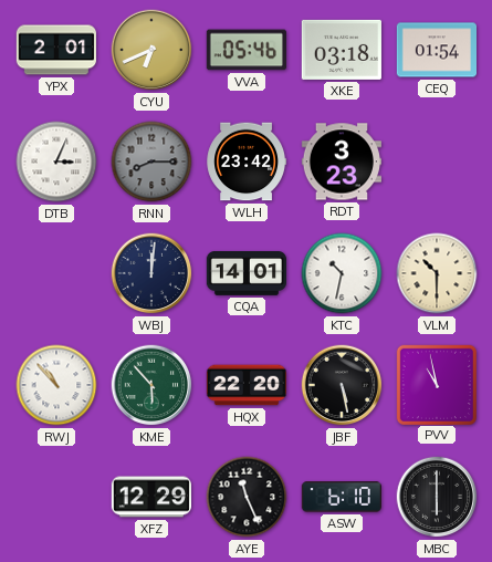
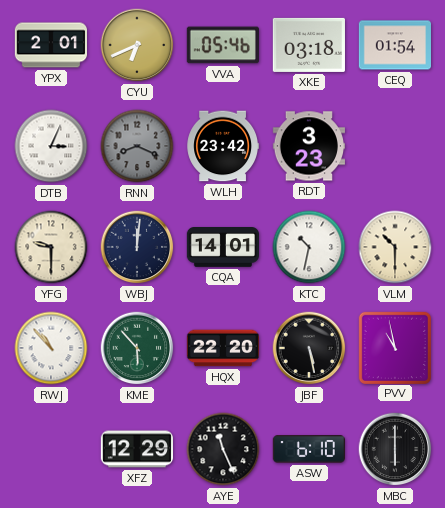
RNN: 8:15 -> 8:19
YFG: none -> 9:30
